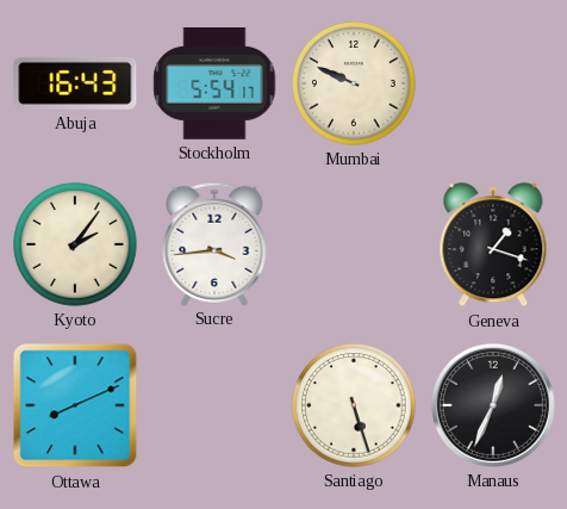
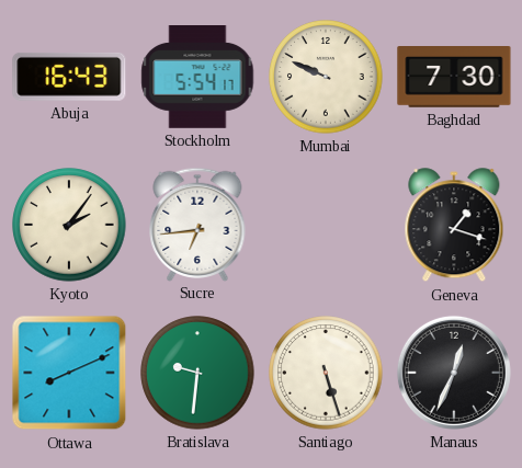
Baghdad: none -> 7:30
Sucre: 3:44 -> 6:44
Bratislava: none -> 9:31
